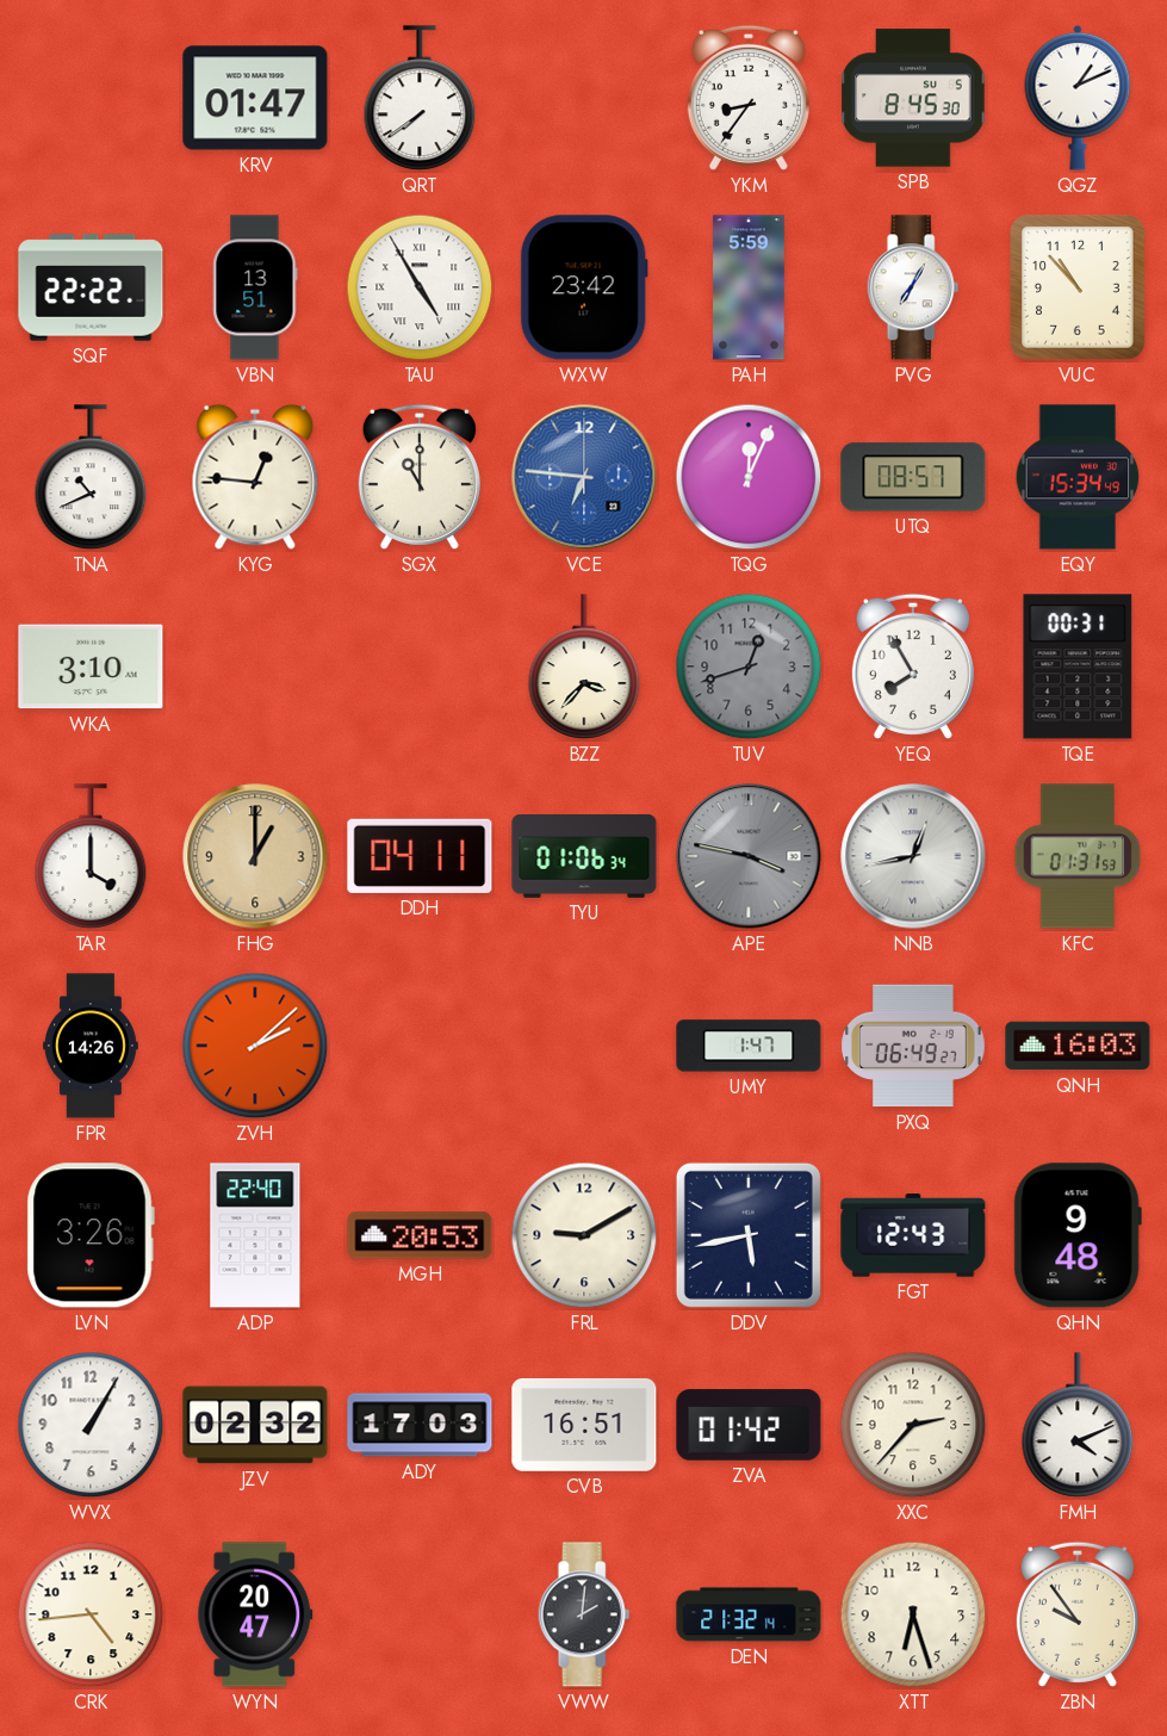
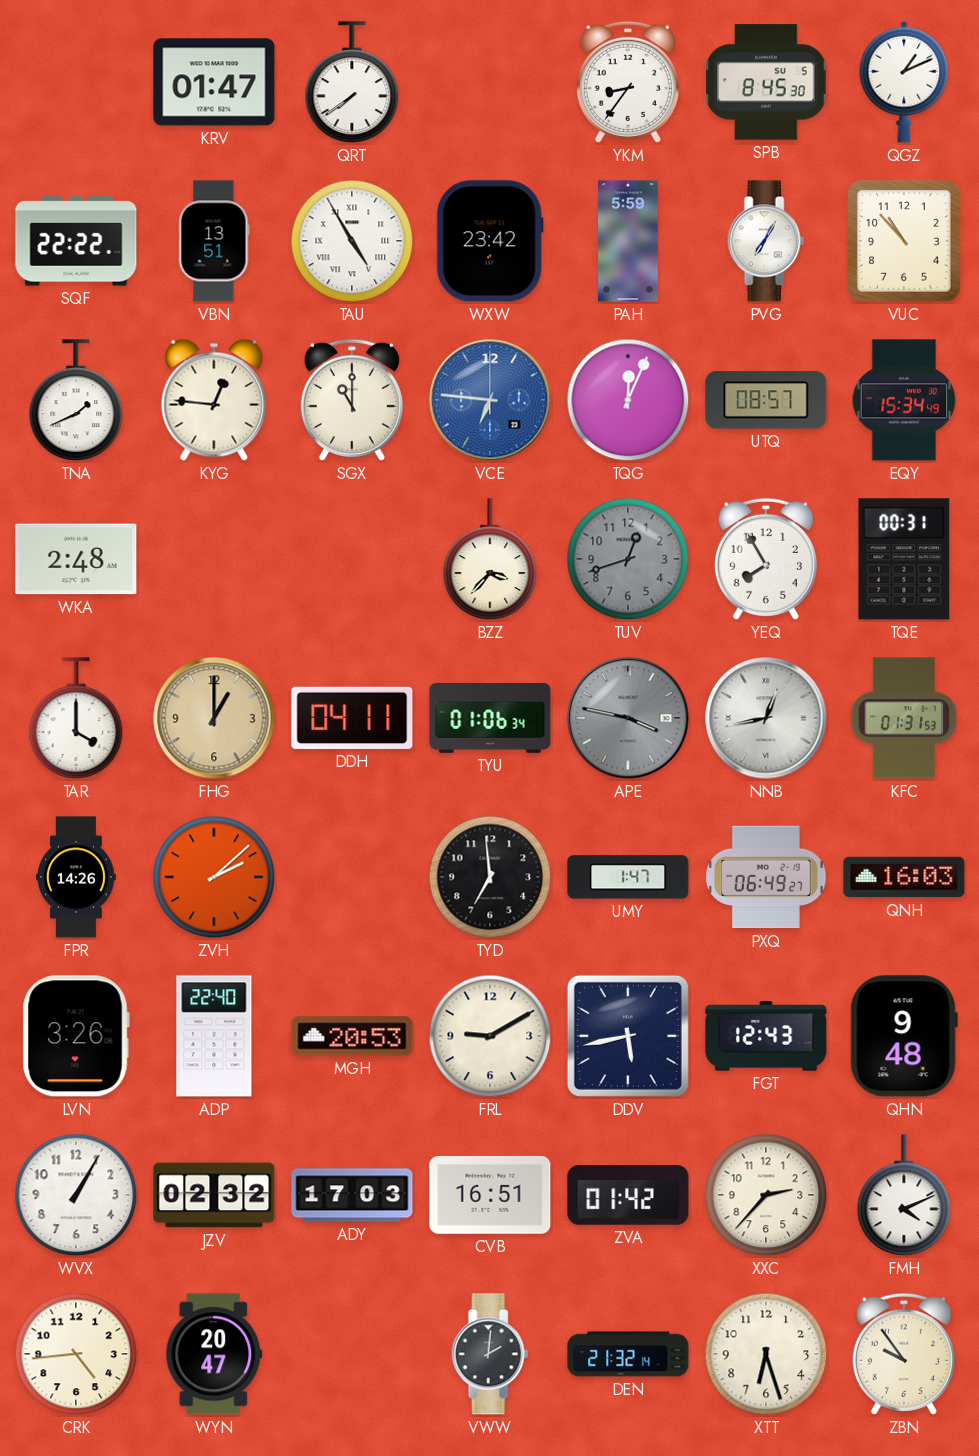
TNA: 10:41 -> 1:41
WKA: 3:10 -> 2:48
TYD: none -> 6:59
